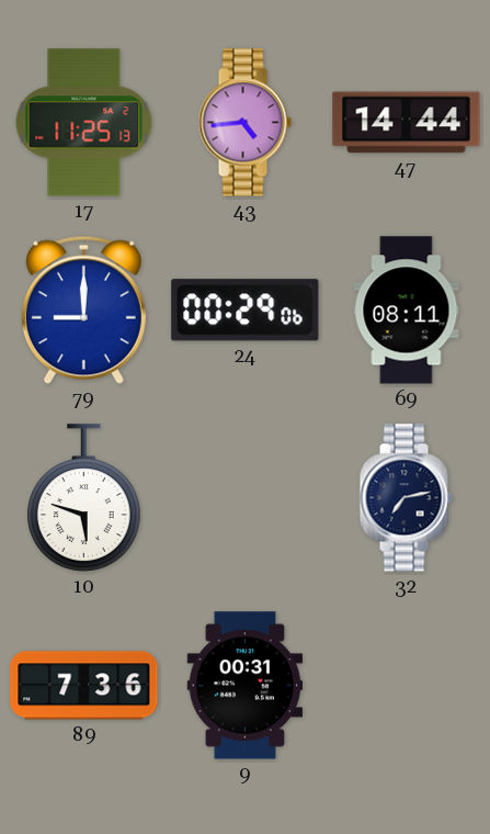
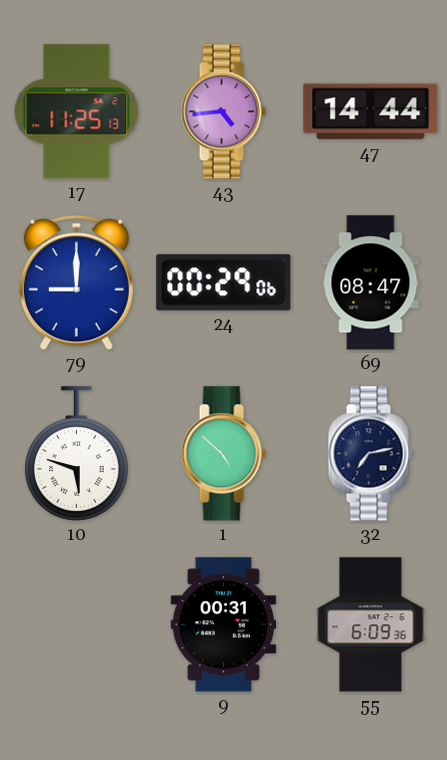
69: 08:11 -> 08:47
1: none -> 4:52
89: 7:36 -> none
55: none -> 6:09
